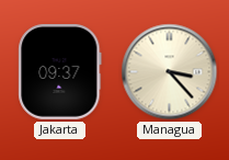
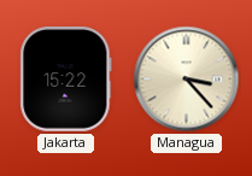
Jakarta: 09:37 -> 15:22
